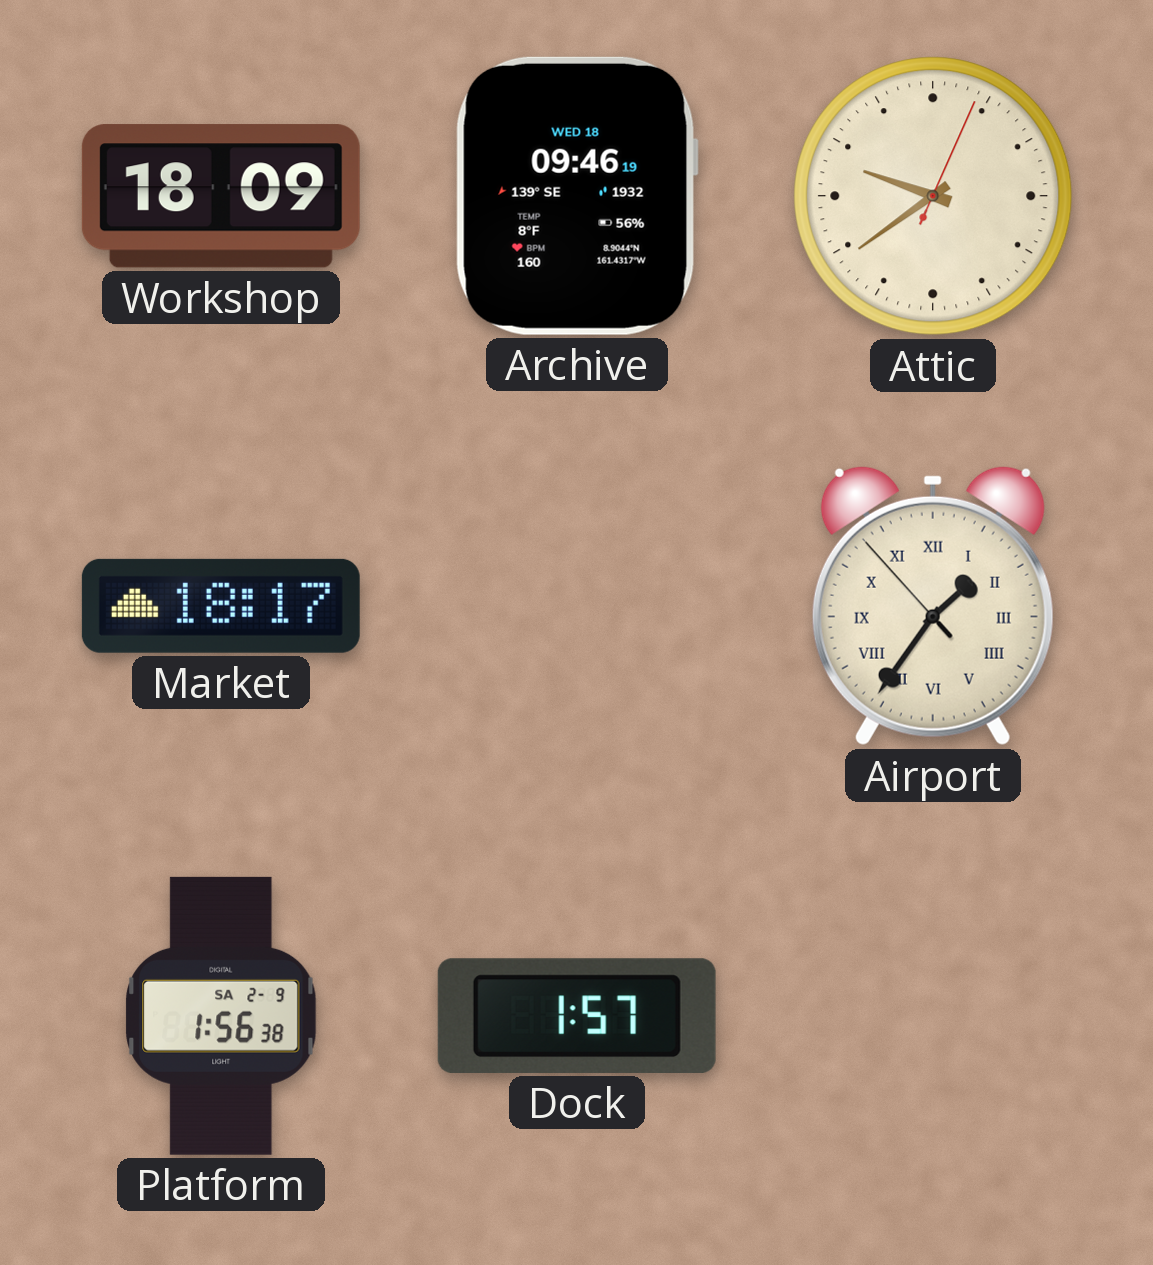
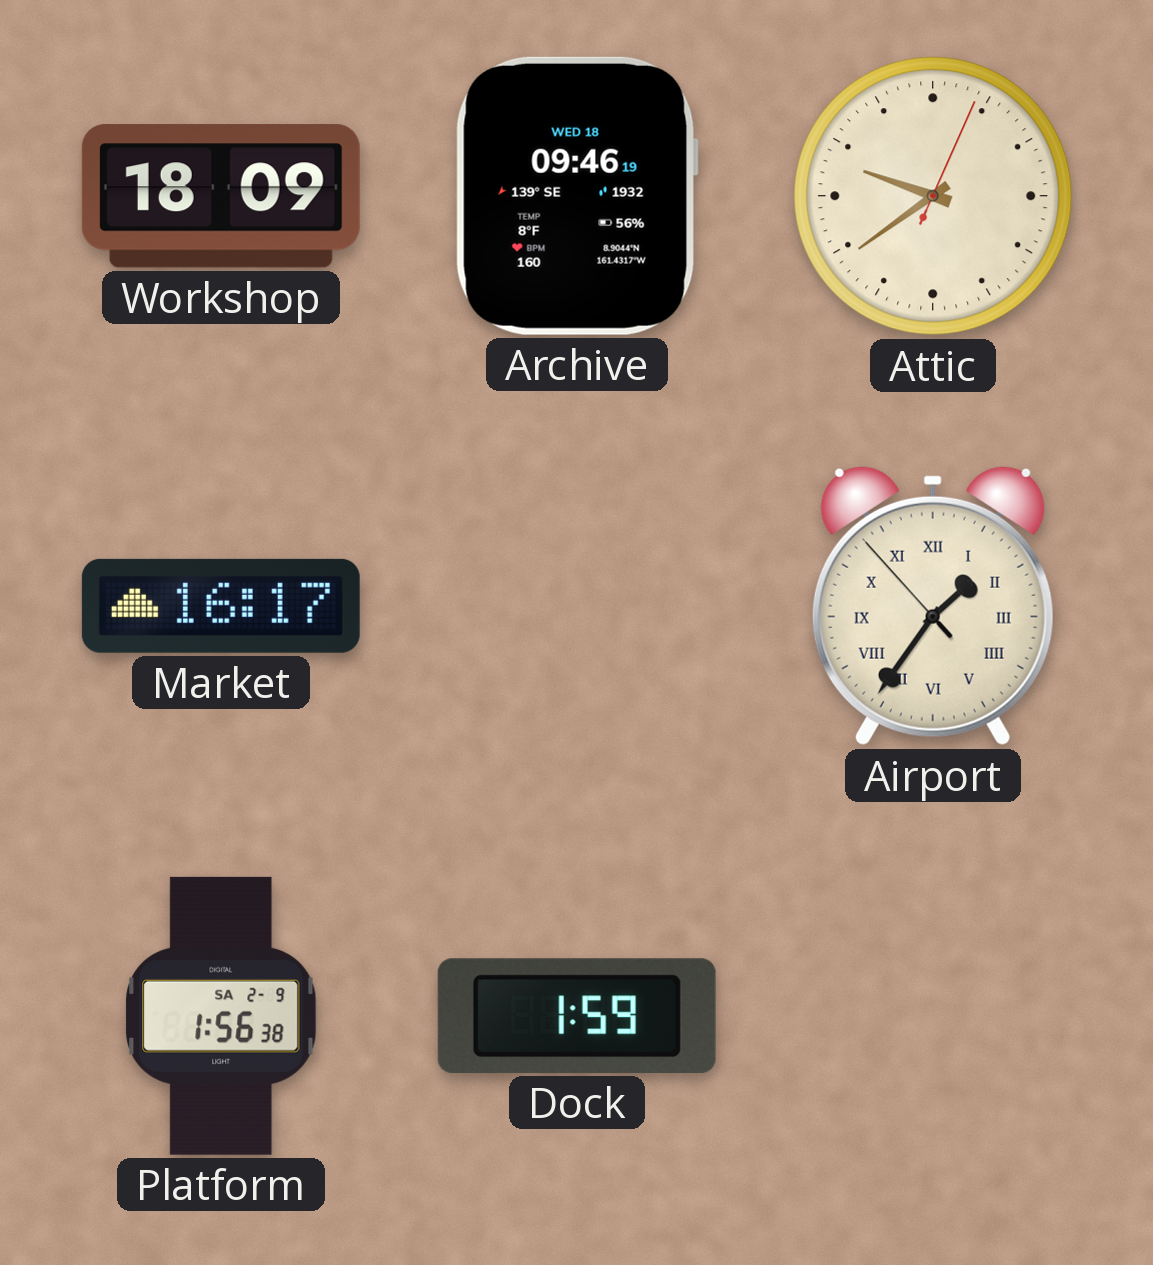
Market: 18:17 -> 16:17
Dock: 1:57 -> 1:59
